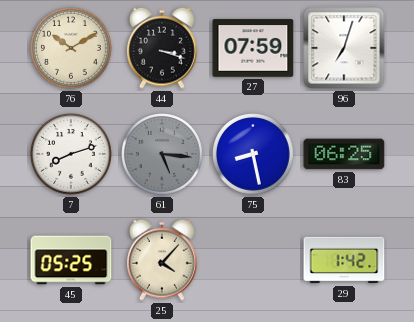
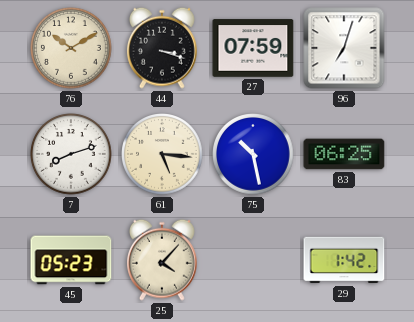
61 dial: grey -> cream
75: 8:28 -> 10:28
45: 05:25 -> 05:23
